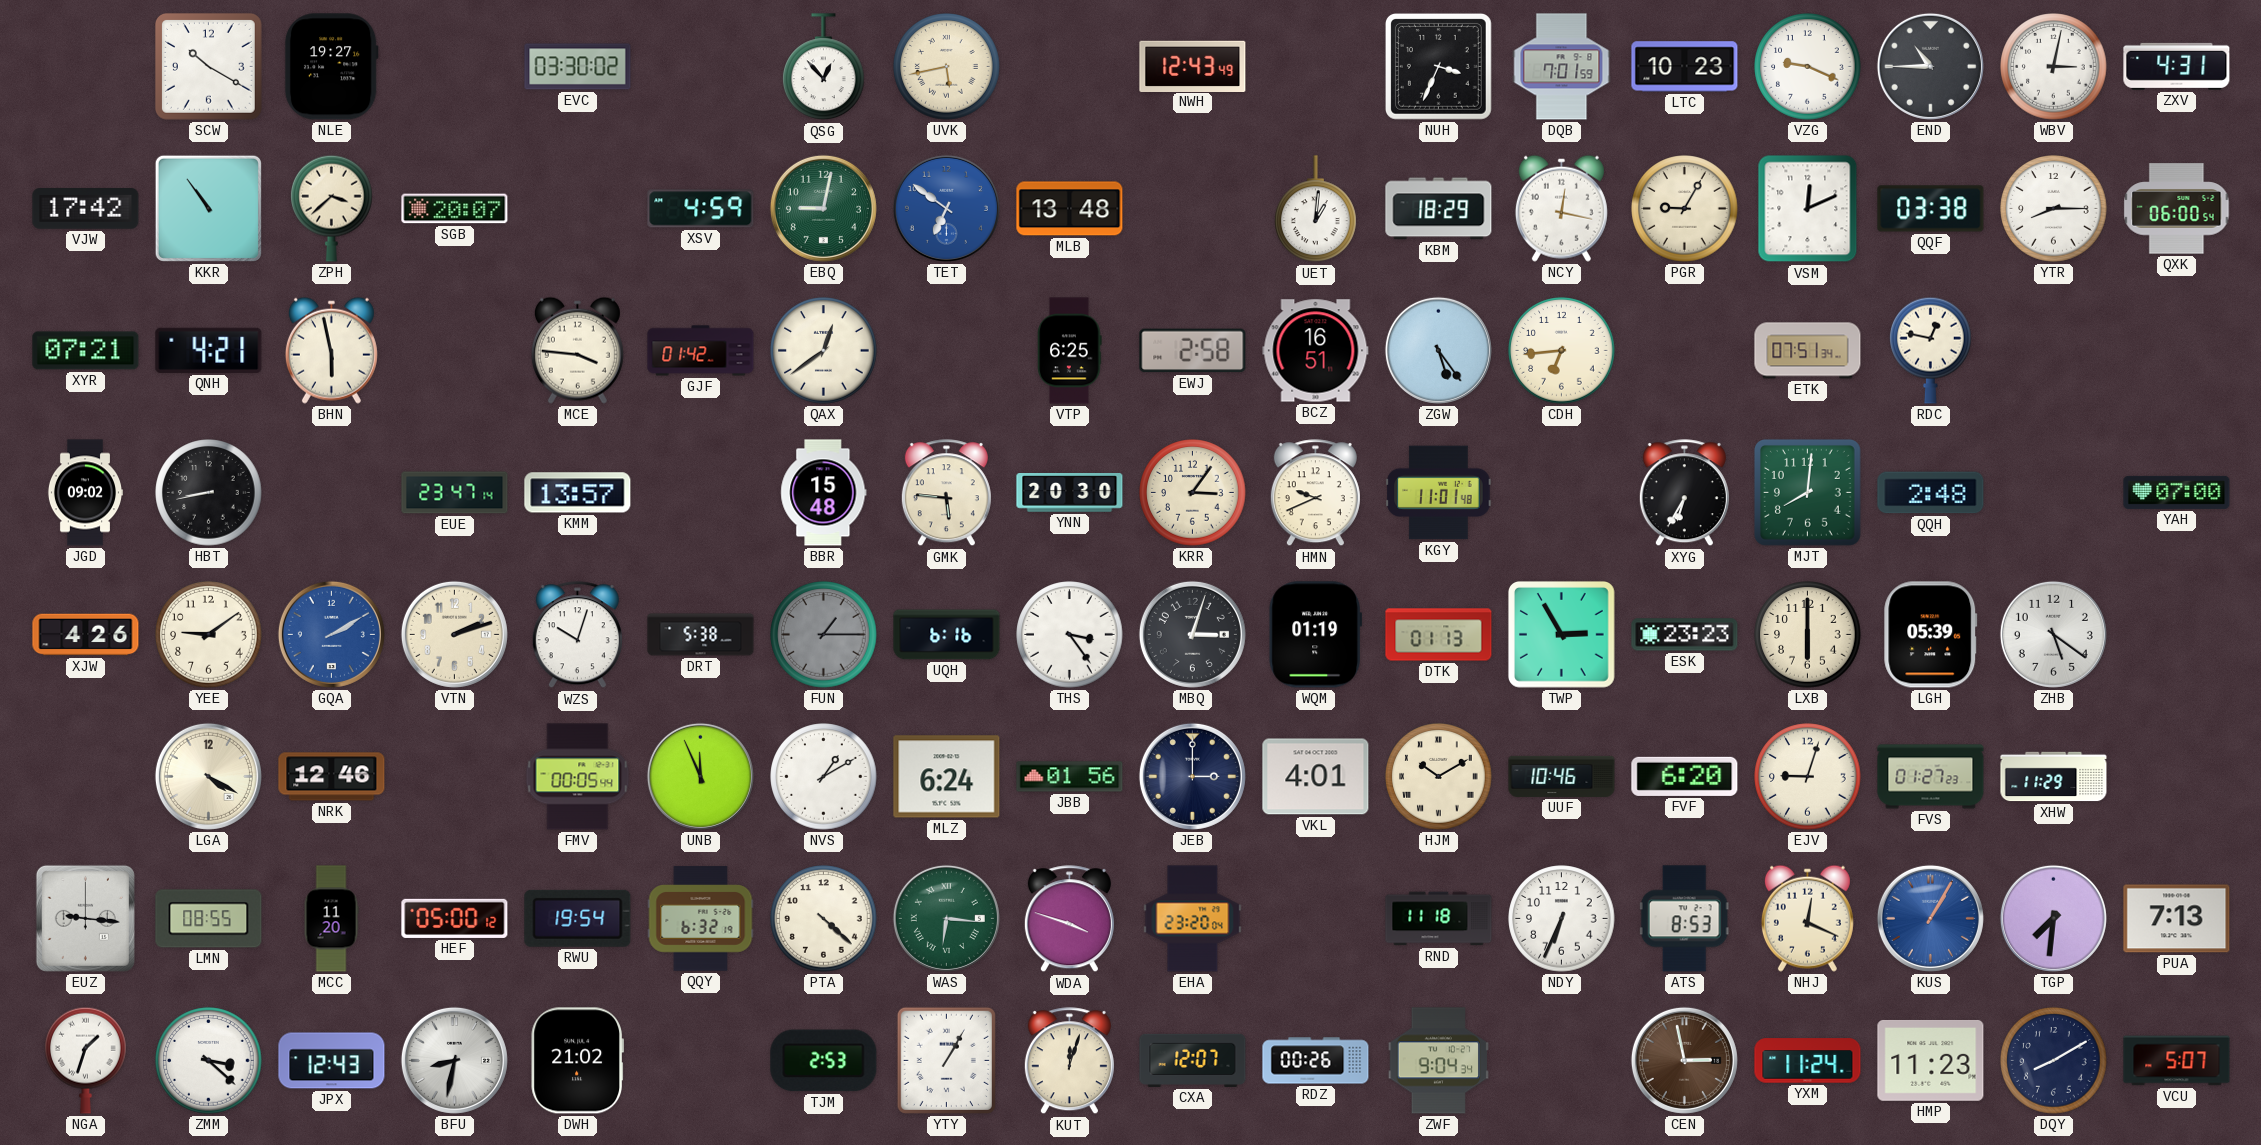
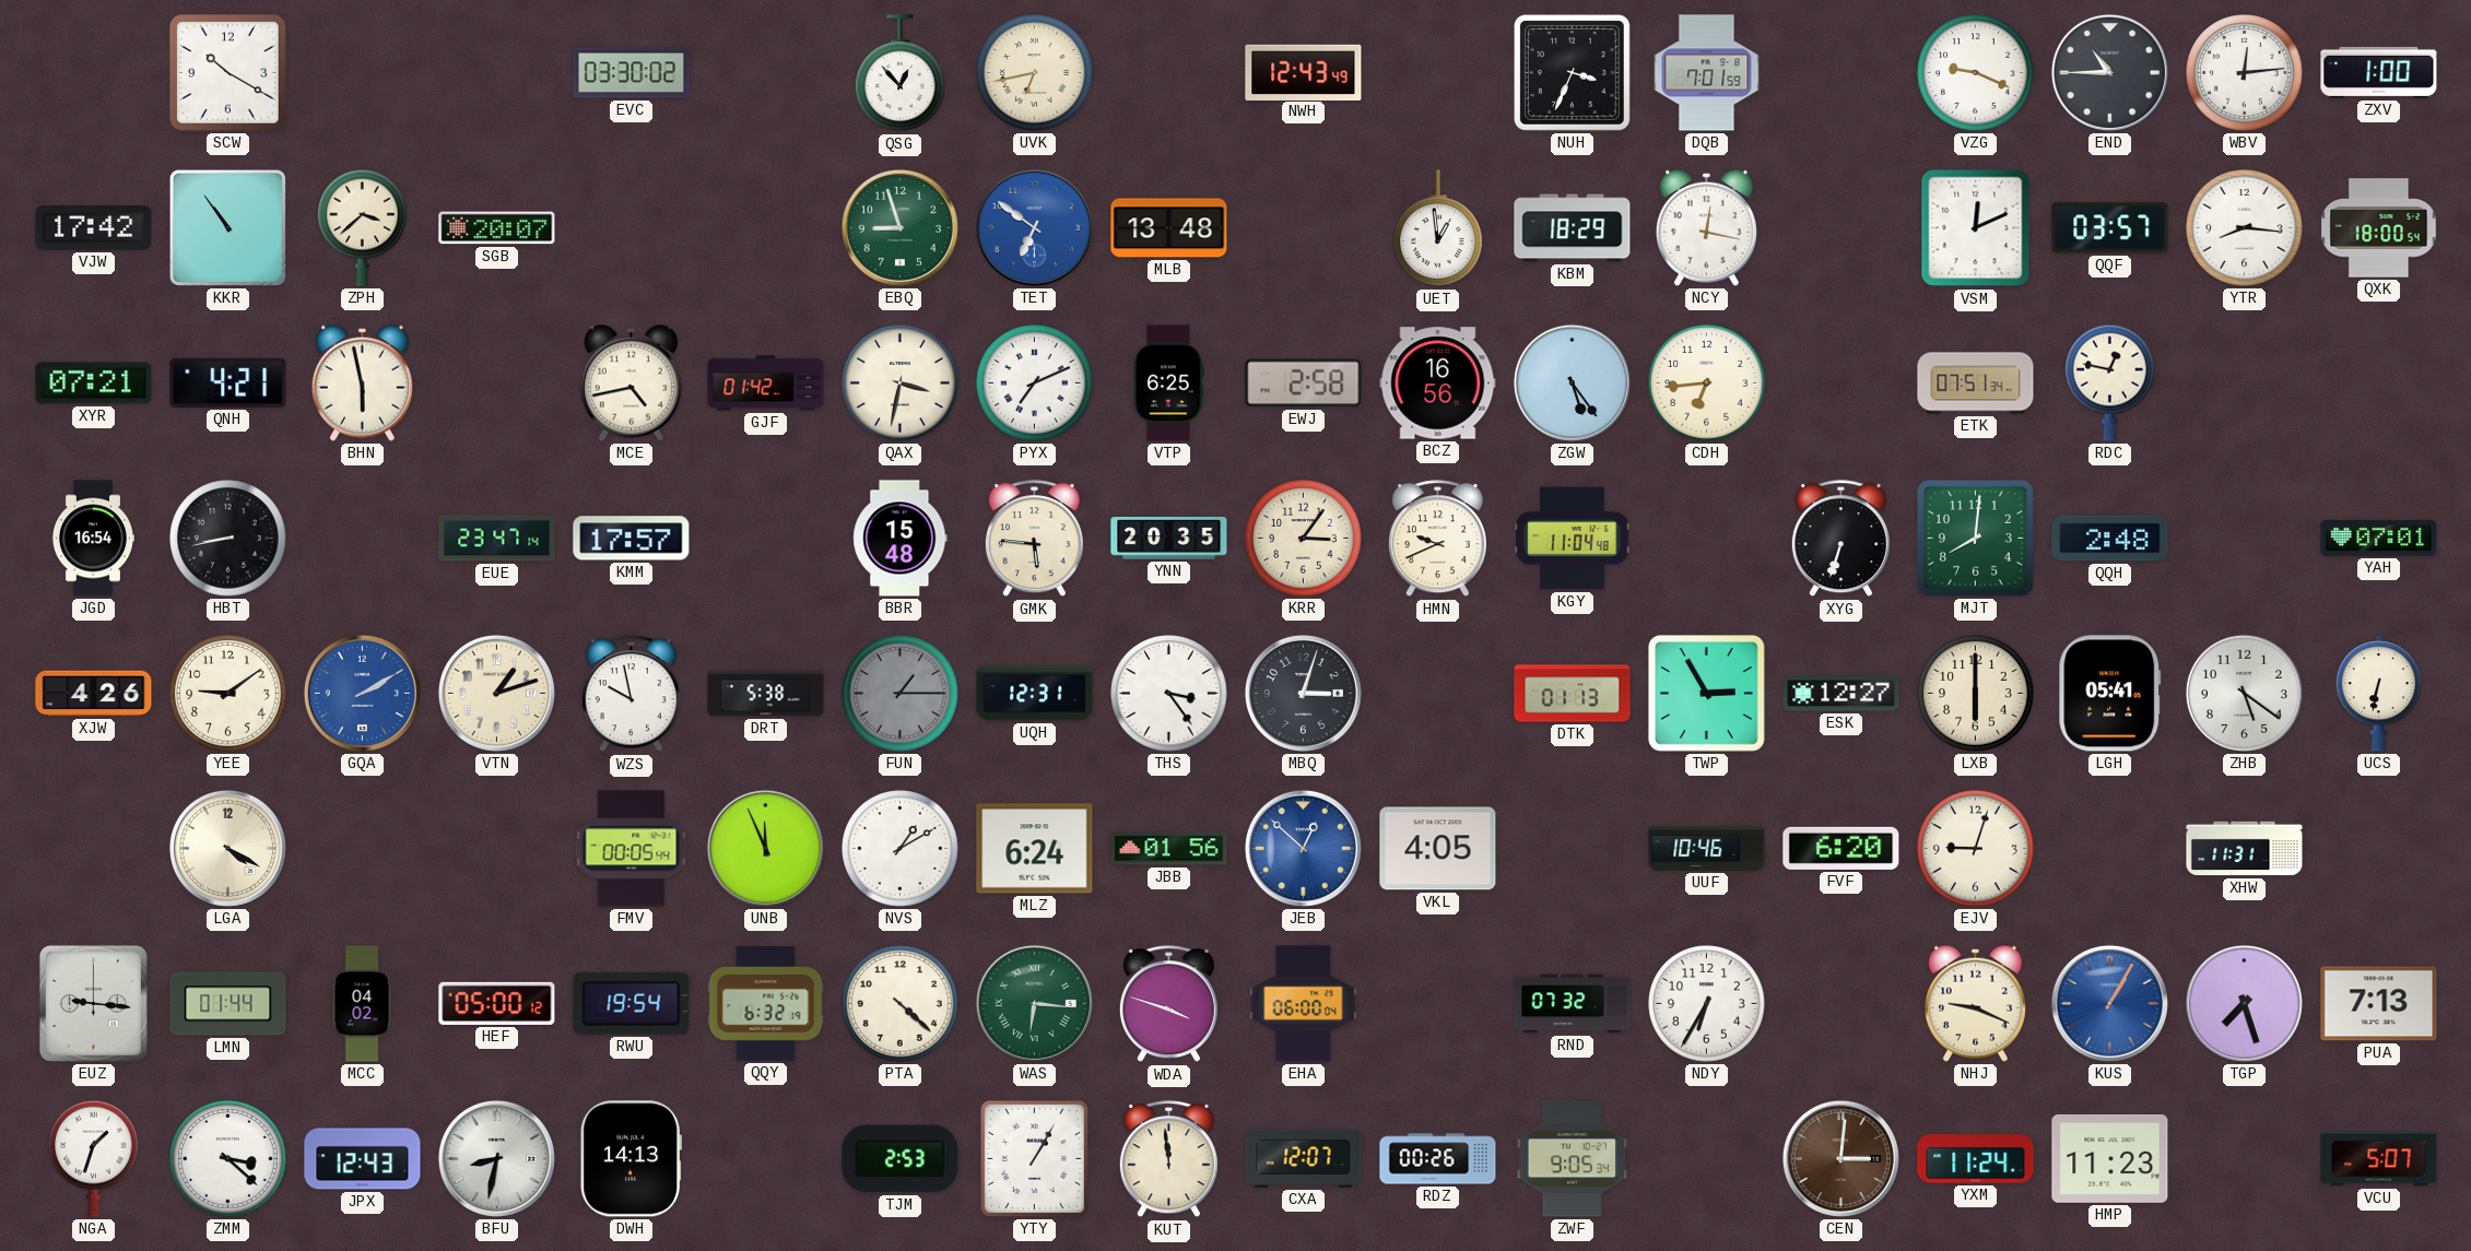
NLE: 19:27 -> none
UVK: 5:43 -> 6:43
LTC: 10:23 -> none
WBV: 3:02 -> 12:14
ZXV: 4:31 -> 1:00
XSV: 4:59 -> none
EBQ: 9:02 -> 8:57
UET: 1:01 -> 12:59
PGR: 9:05 -> none
QQF: 03:38 -> 03:57
YTR: 8:15 -> 8:16
QXK: 06:00 -> 18:00
MCE: 3:46 -> 4:43
QAX: 12:39 -> 3:32
PYX: none -> 7:11
BCZ: 16:51 -> 16:56
JGD: 09:02 -> 16:54
KMM: 13:57 -> 17:57
YNN: 20:30 -> 20:35
KGY: 11:01 -> 11:04
XYG: 6:35 -> 6:33
YAH: 07:00 -> 07:01
VTN: 2:12 -> 1:12
WZS: 10:03 -> 9:58
UQH: 6:16 -> 12:31
WQM: 01:19 -> none
ESK: 23:23 -> 12:27
LGH: 05:39 -> 05:41
UCS: none -> 6:32
NRK: 12:46 -> none
JEB: 3:00 -> 12:52
JEB dial: navy -> blue
VKL: 4:01 -> 4:05
HJM: 10:10 -> none
FVS: 01:27 -> none
XHW: 11:29 -> 11:31
LMN: 08:55 -> 01:44
MCC: 11:20 -> 04:02
EHA: 23:20 -> 06:00
RND: 11:18 -> 07:32
NDY: 6:34 -> 6:35
ATS: 8:53 -> none
NHJ: 12:19 -> 9:19
TGP: 7:31 -> 7:27
DWH: 21:02 -> 14:13
KUT: 12:03 -> 11:59
ZWF: 9:04 -> 9:05
CEN: 2:58 -> 3:01
DQY: 8:10 -> none
